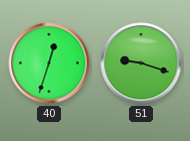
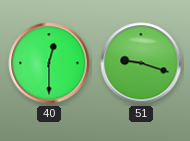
40: 12:33 -> 12:30
